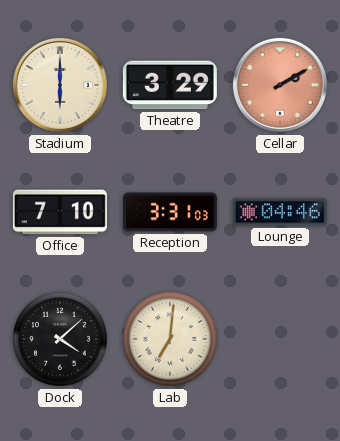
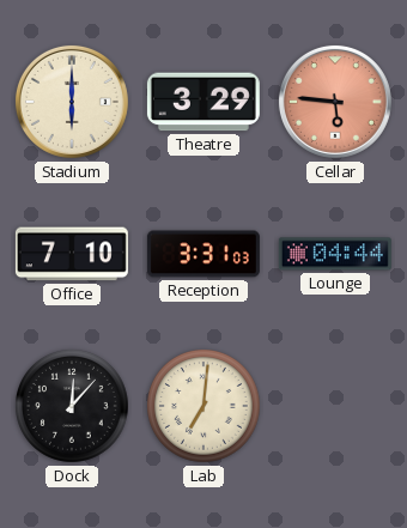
Cellar: 2:10 -> 5:46
Lounge: 04:46 -> 04:44
Dock: 4:08 -> 12:07
